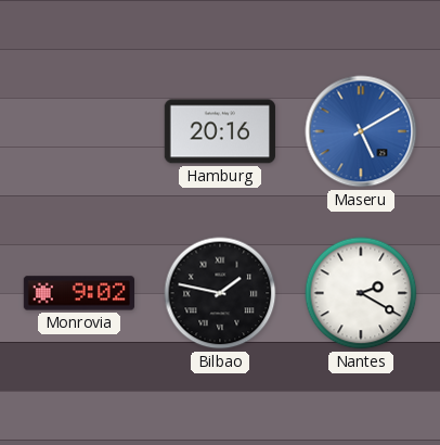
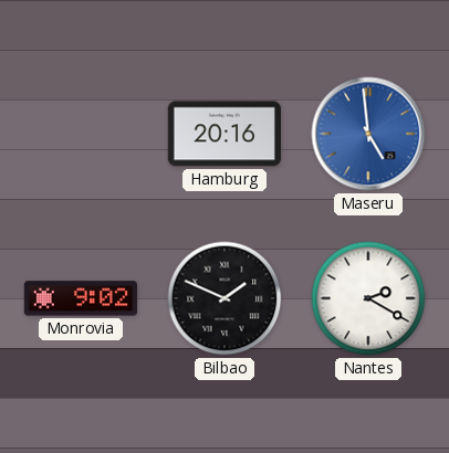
Maseru: 5:10 -> 4:59
Bilbao: 1:47 -> 1:49
